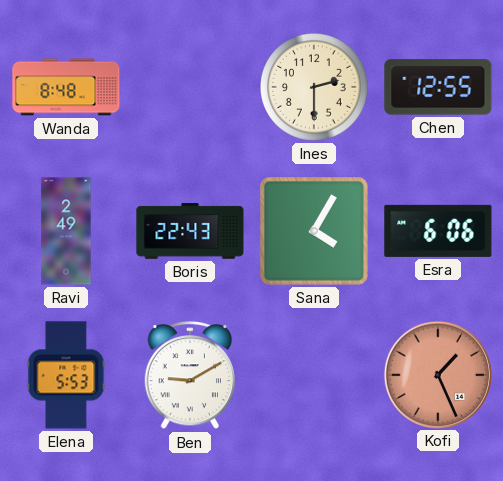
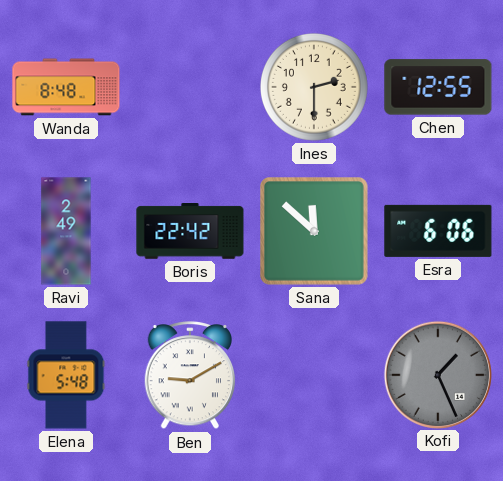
Boris: 22:43 -> 22:42
Sana: 4:05 -> 11:52
Elena: 5:53 -> 5:48
Kofi dial: salmon -> grey
